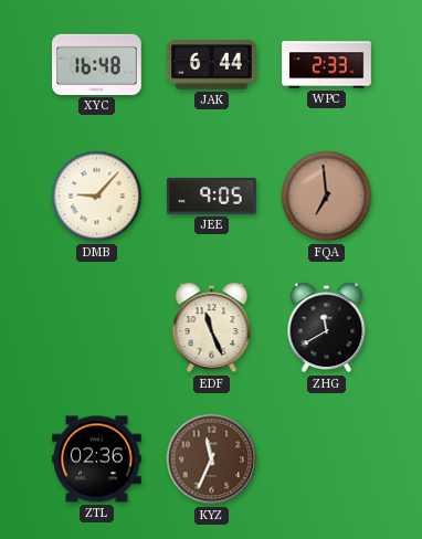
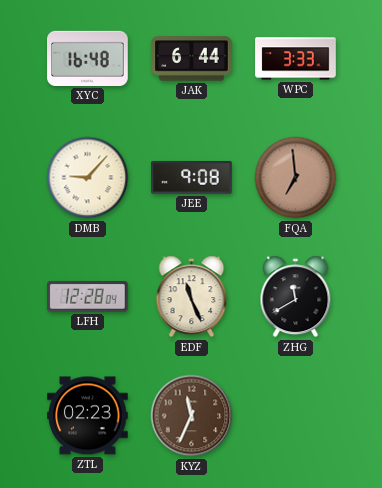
WPC: 2:33 -> 3:33
JEE: 9:05 -> 9:08
LFH: none -> 12:28
ZTL: 02:36 -> 02:23
